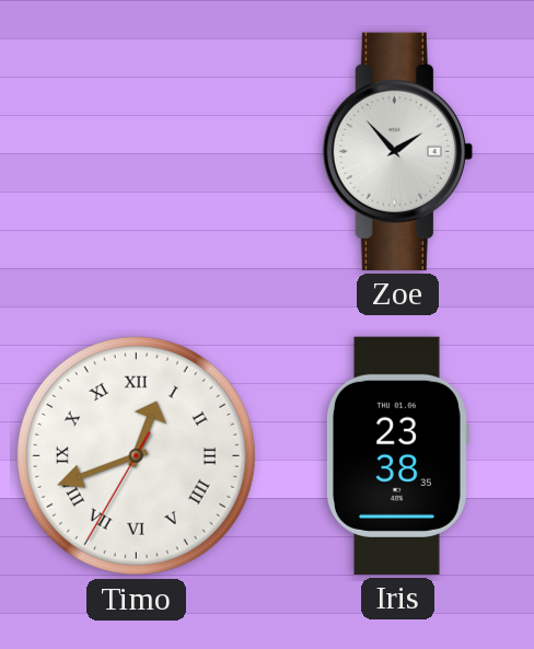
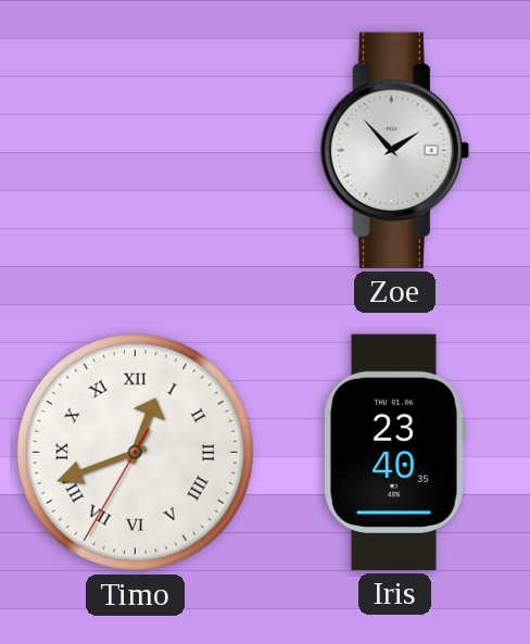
Iris: 23:38 -> 23:40
